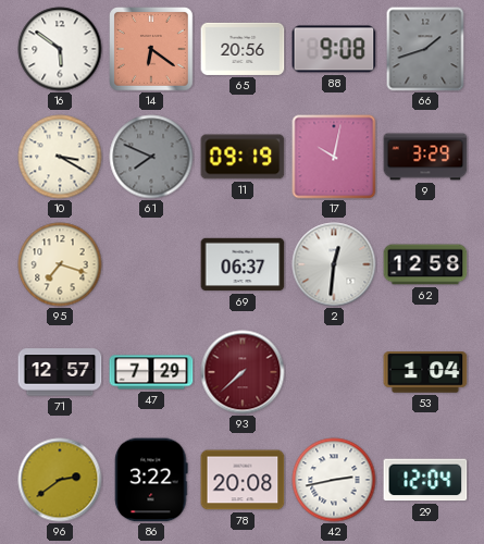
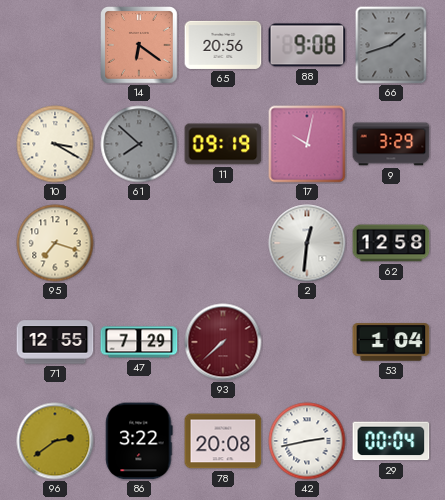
16: 5:51 -> none
61: 7:49 -> 7:52
69: 06:37 -> none
71: 12:57 -> 12:55
29: 12:04 -> 00:04
